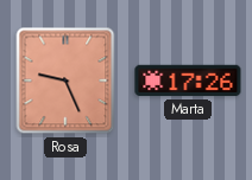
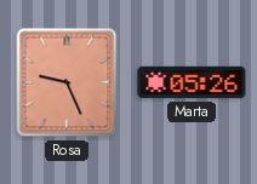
Marta: 17:26 -> 05:26
